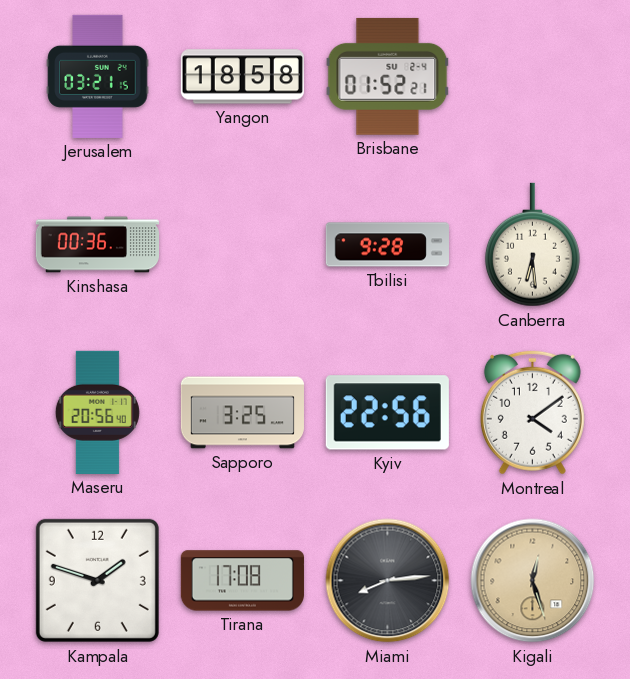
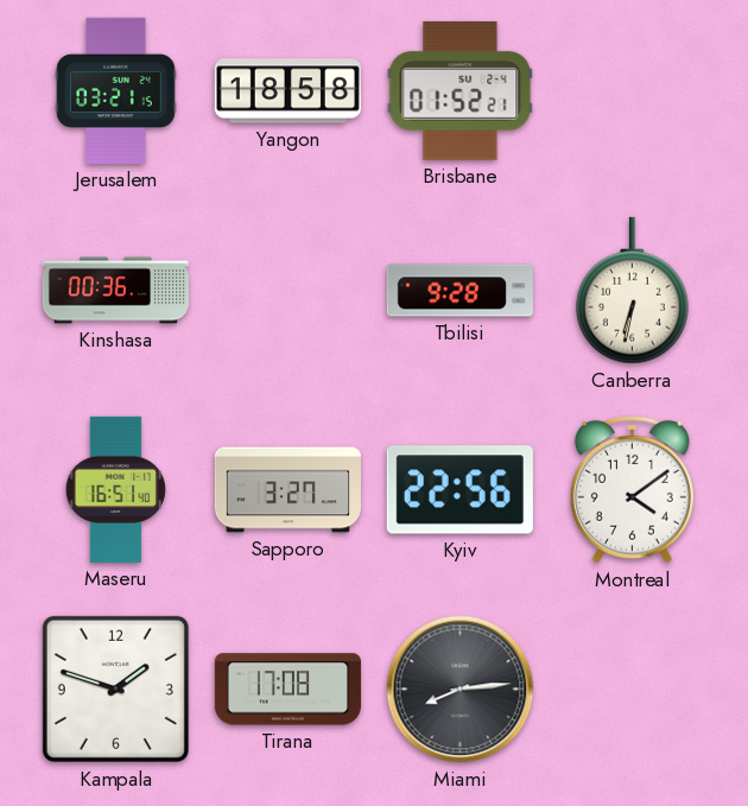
Canberra: 6:29 -> 6:32
Maseru: 20:56 -> 16:51
Sapporo: 3:25 -> 3:27
Kigali: 12:27 -> none
